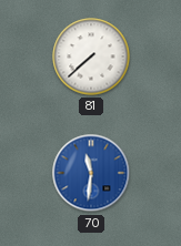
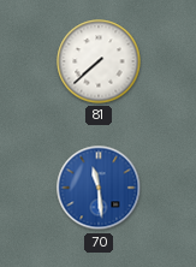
70: 11:31 -> 11:29
